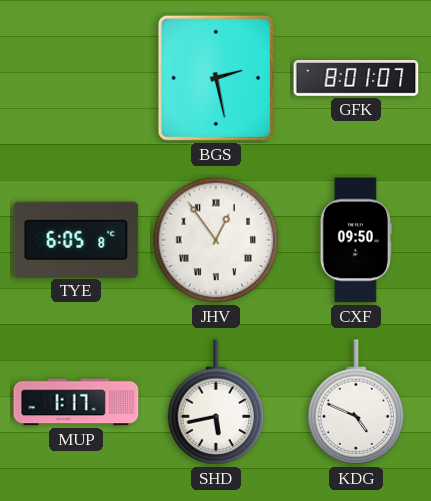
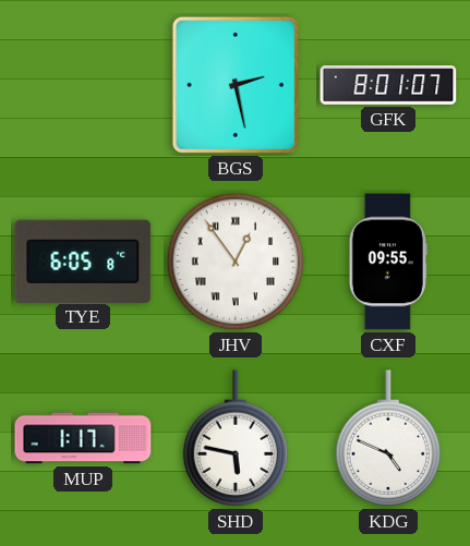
CXF: 09:50 -> 09:55
SHD: 5:43 -> 5:47
